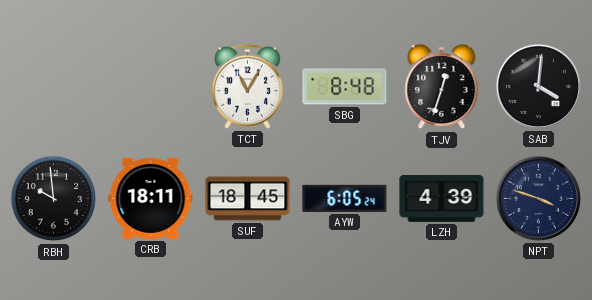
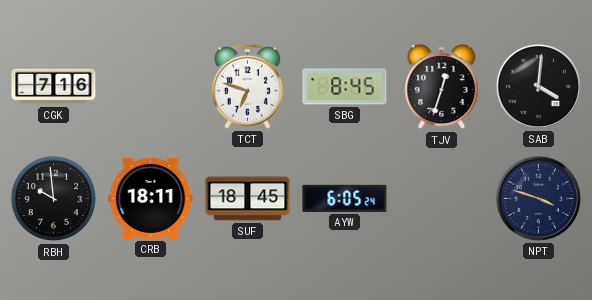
CGK: none -> 7:16
TCT: 11:05 -> 6:48
SBG: 8:48 -> 8:45
LZH: 4:39 -> none
